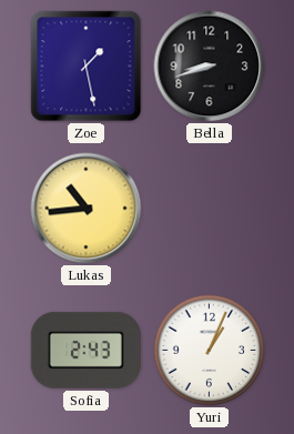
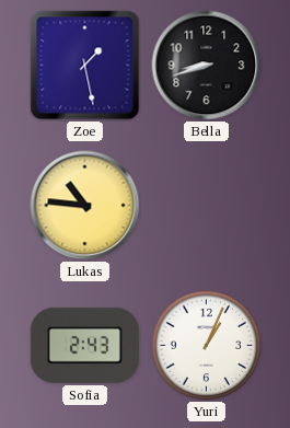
Lukas: 10:44 -> 10:46
